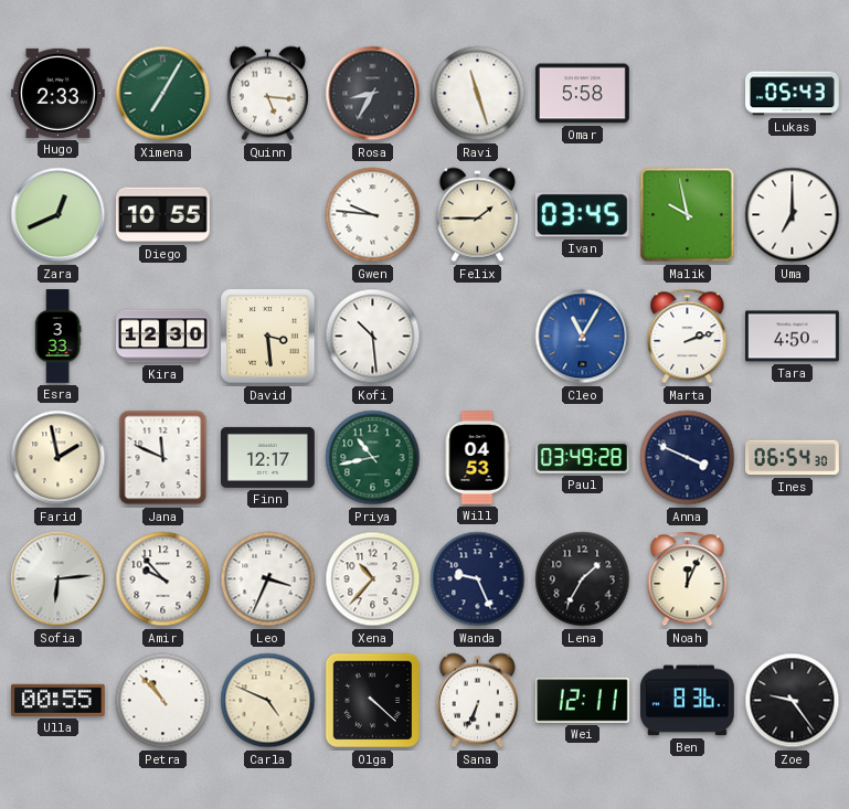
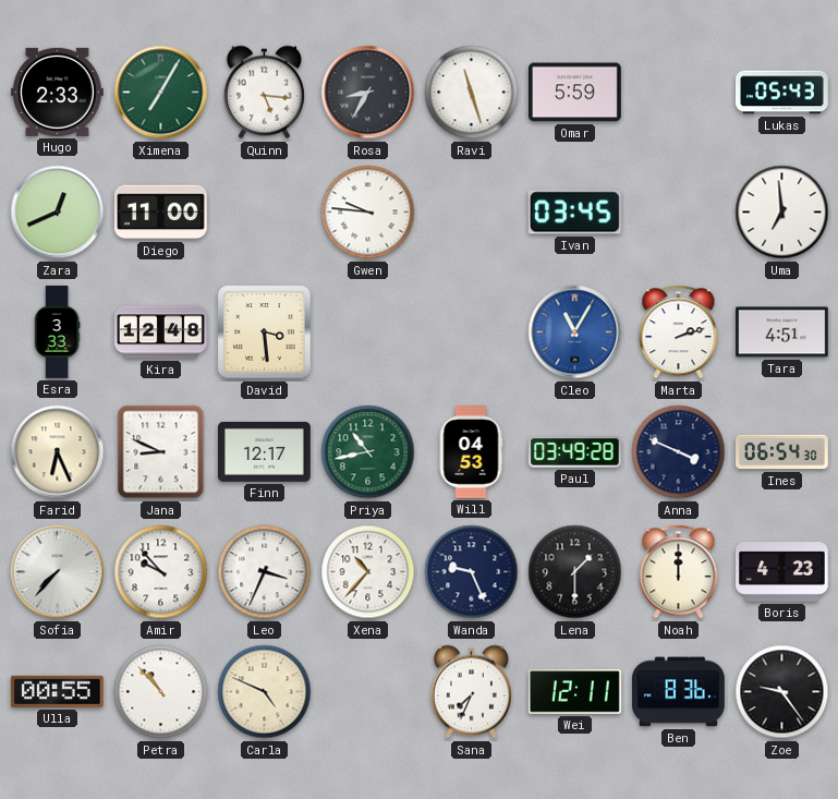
Omar: 5:58 -> 5:59
Diego: 10:55 -> 11:00
Felix: 1:45 -> none
Malik: 9:58 -> none
Uma: 7:00 -> 6:59
Kira: 12:30 -> 12:48
Kofi: 10:29 -> none
Tara: 4:50 -> 4:51
Farid: 1:58 -> 6:26
Jana: 11:49 -> 8:49
Sofia: 6:14 -> 7:37
Lena: 1:35 -> 1:30
Noah: 12:04 -> 12:00
Boris: none -> 4:23
Olga: 4:22 -> none
Sana: 6:34 -> 7:34
